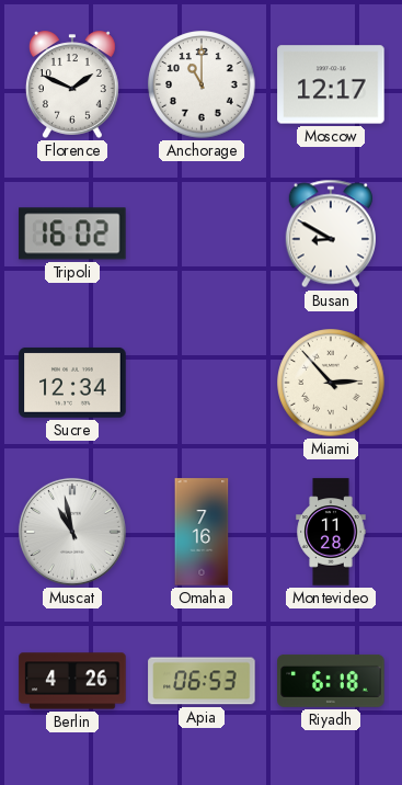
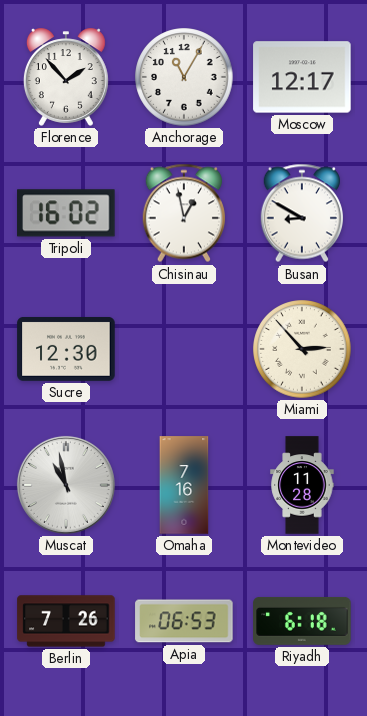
Florence: 1:49 -> 1:53
Anchorage: 11:00 -> 11:05
Chisinau: none -> 12:58
Sucre: 12:34 -> 12:30
Berlin: 4:26 -> 7:26
